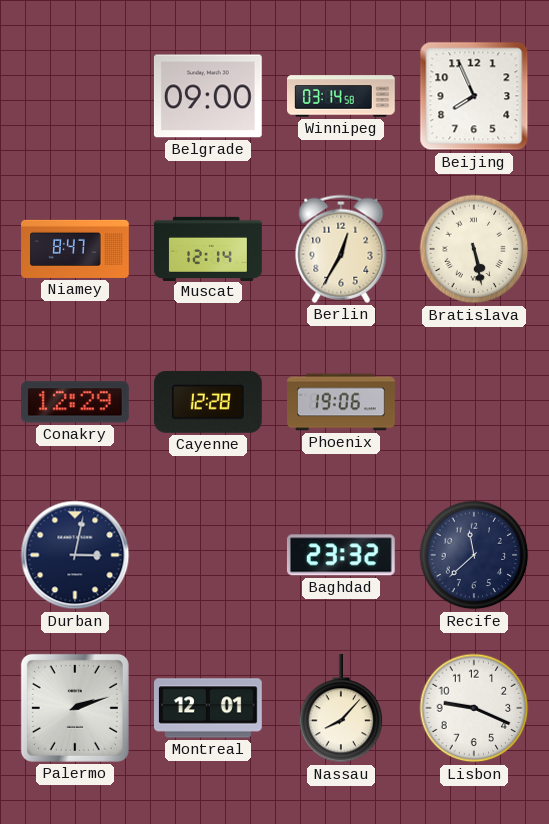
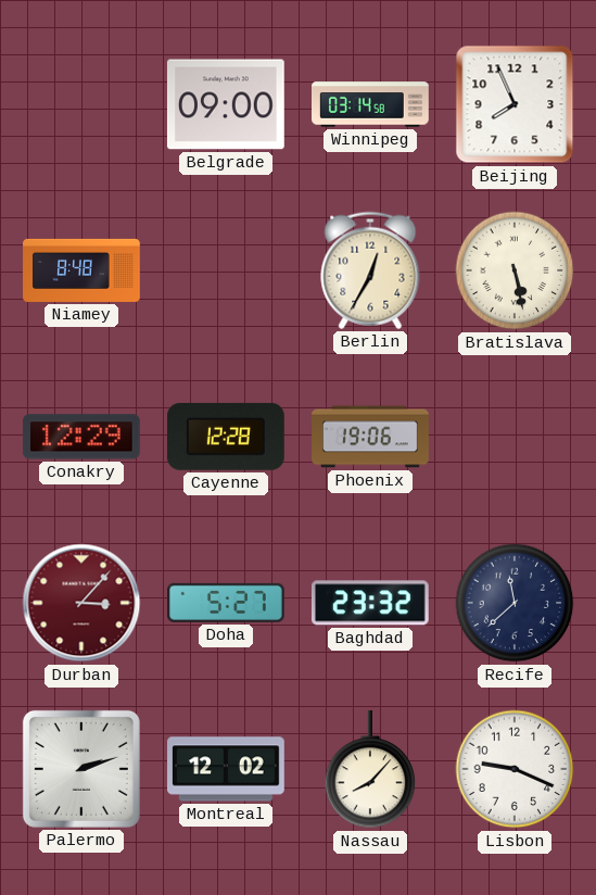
Niamey: 8:47 -> 8:48
Muscat: 12:14 -> none
Durban: 3:02 -> 3:07
Durban dial: navy -> burgundy
Doha: none -> 5:27
Montreal: 12:01 -> 12:02
